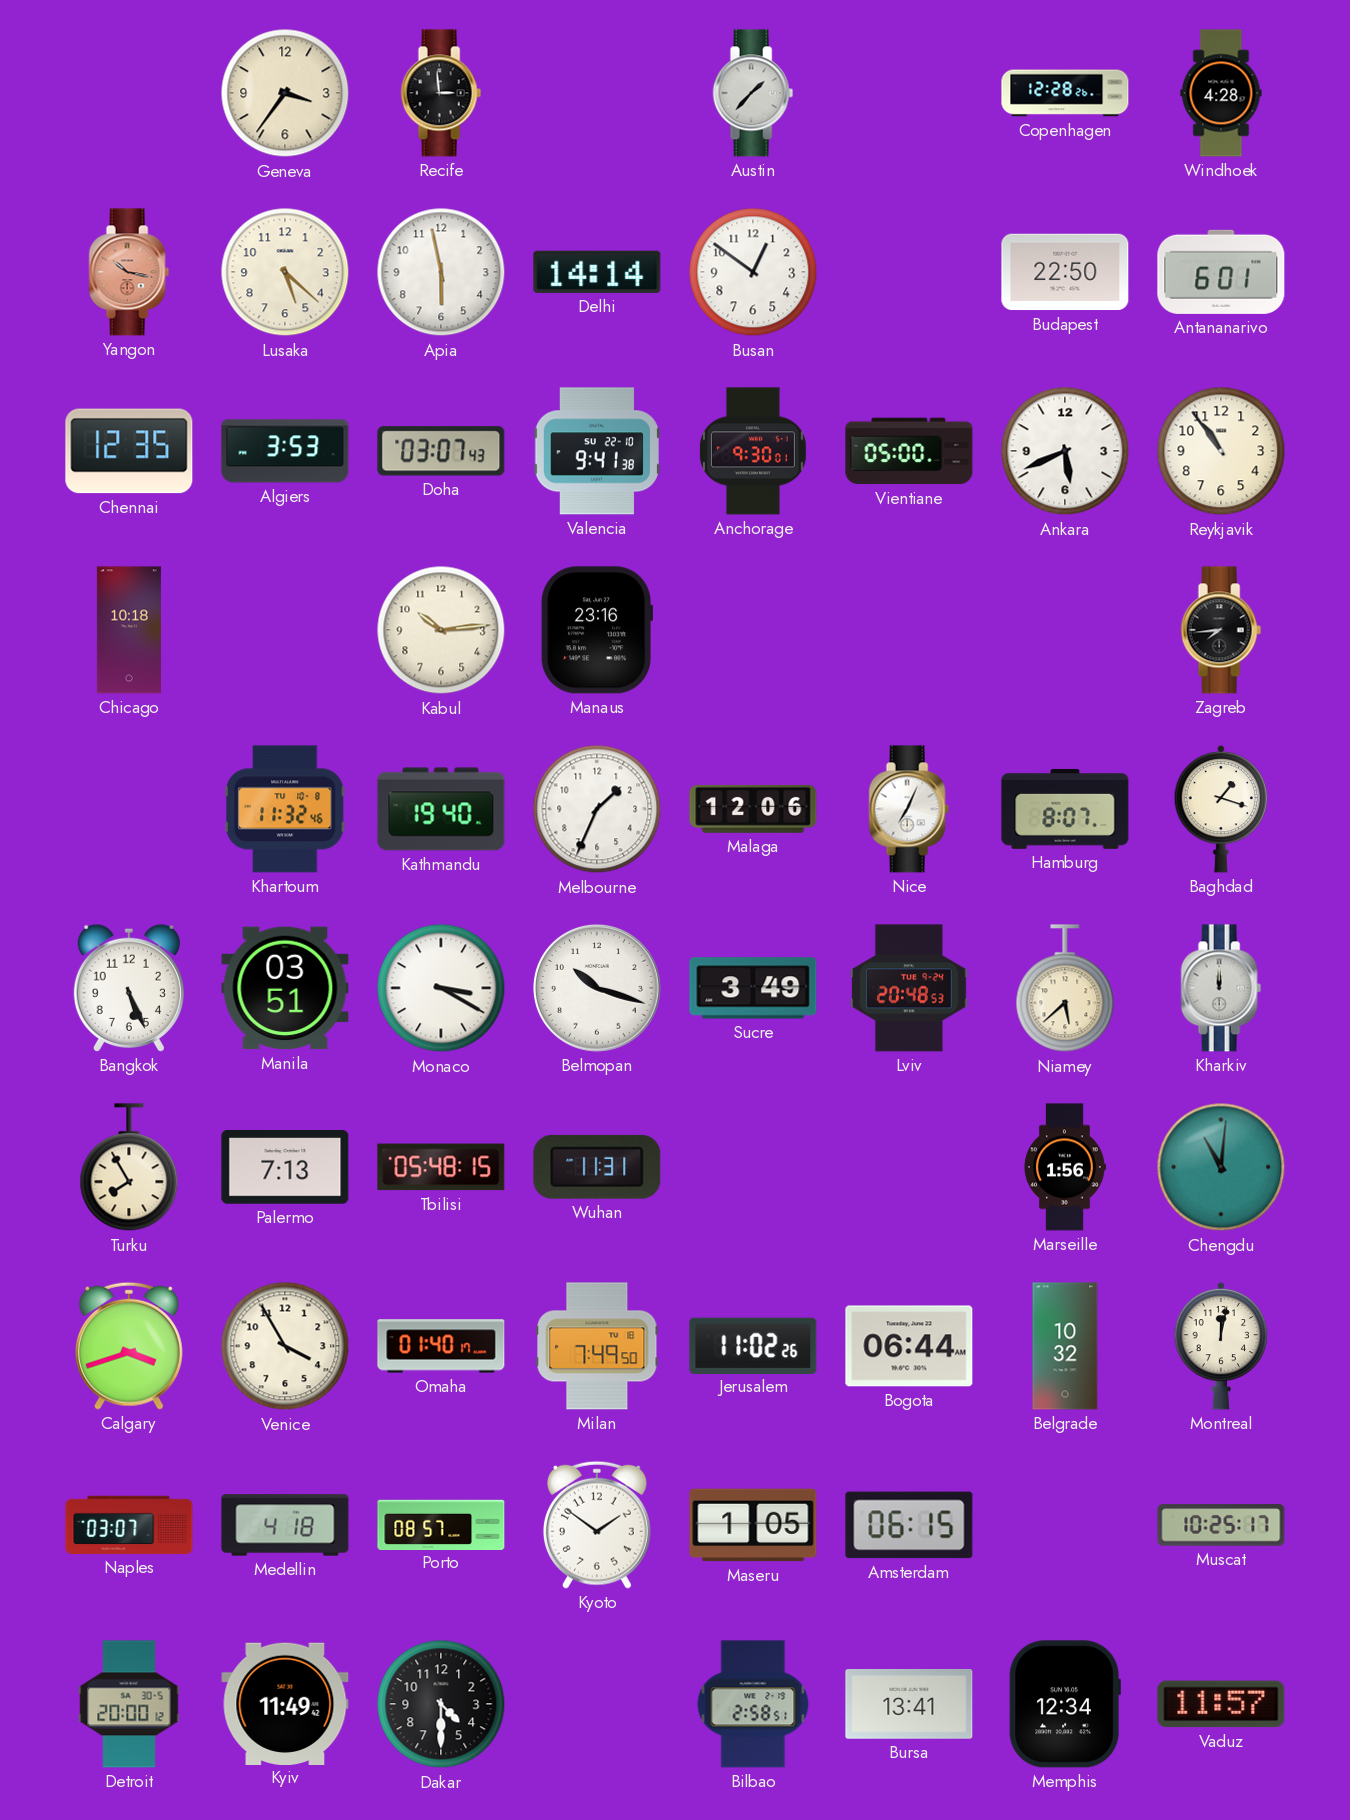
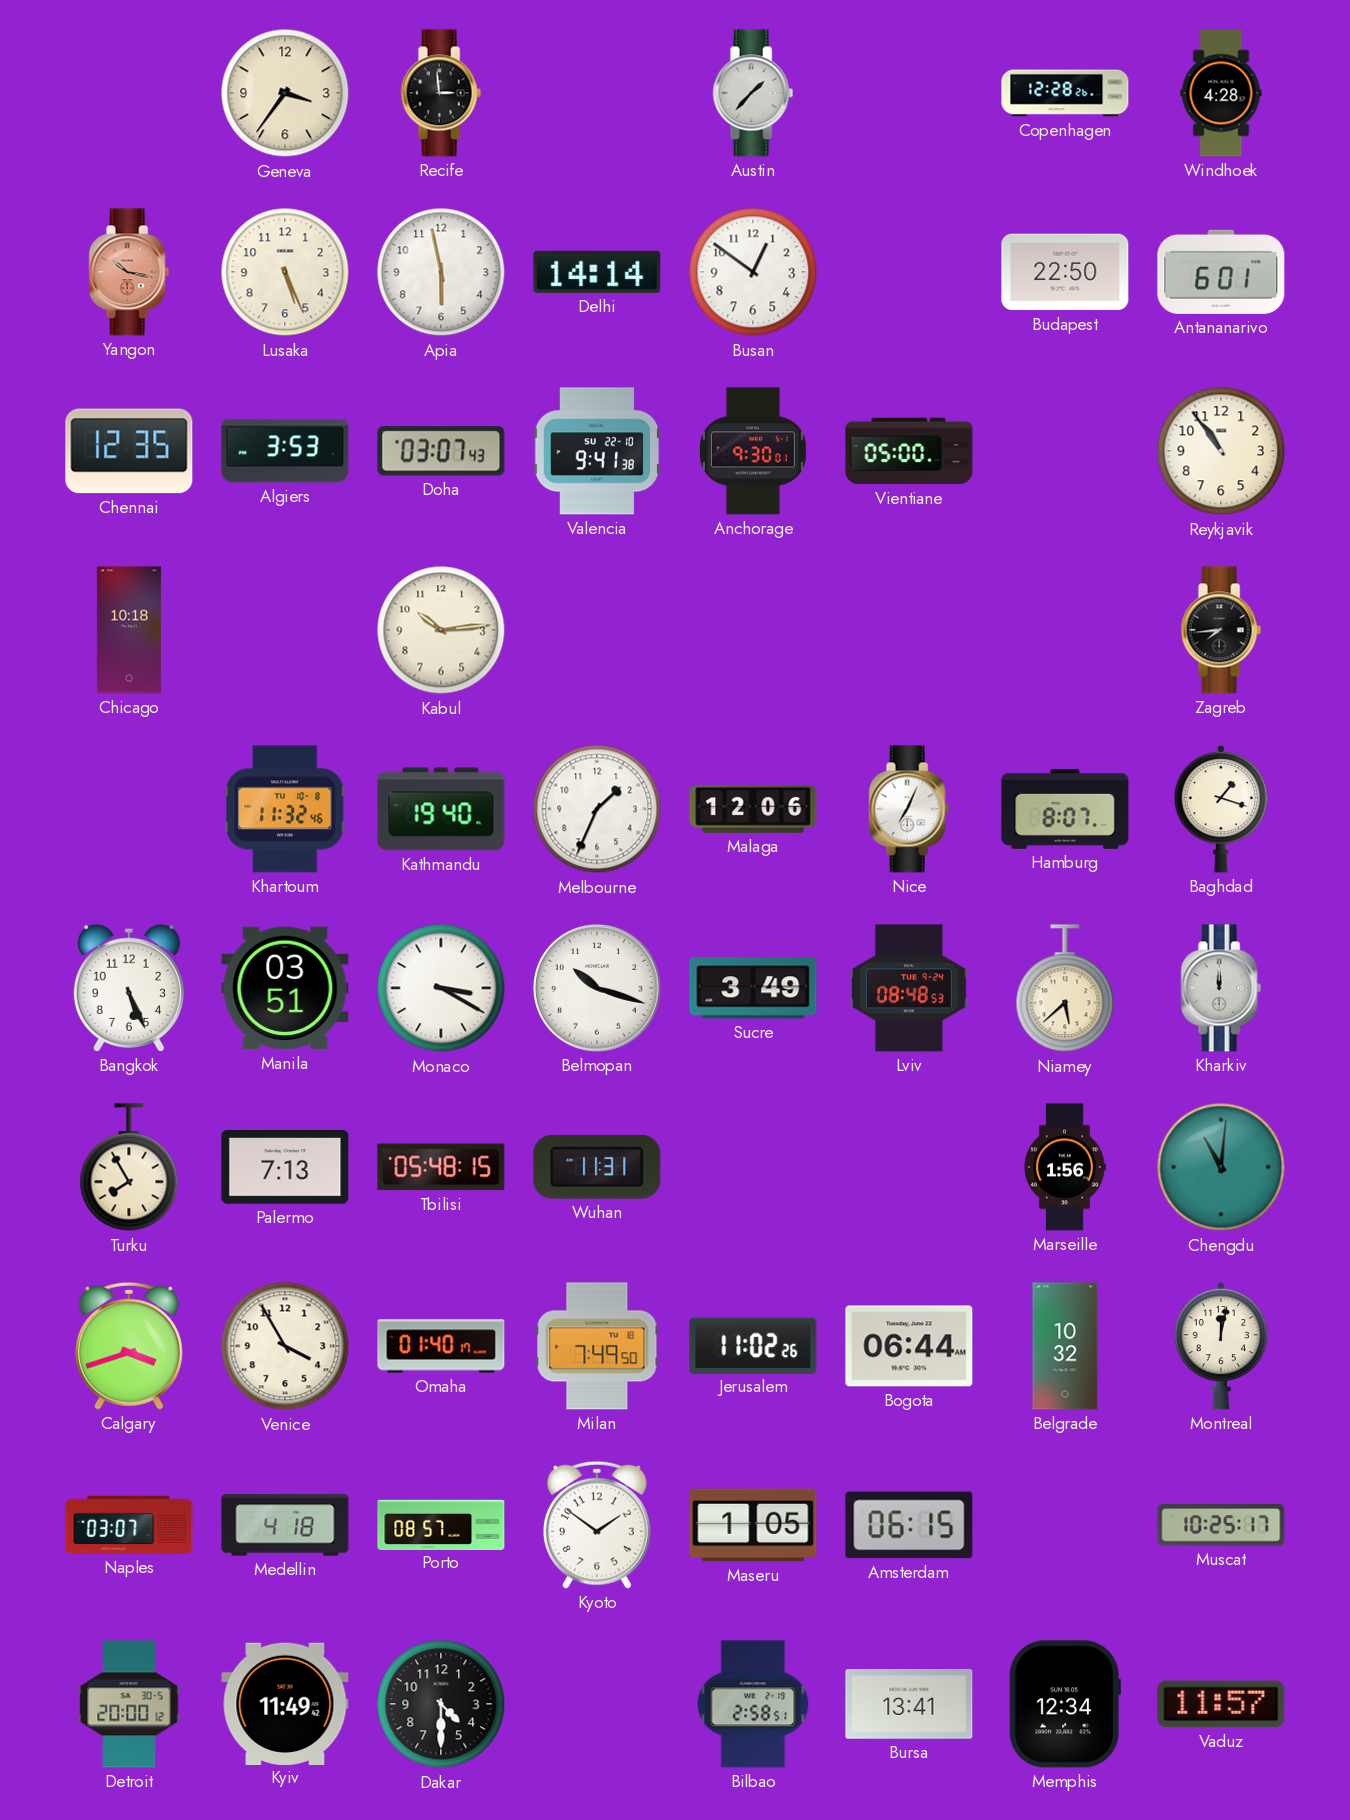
Lusaka: 5:22 -> 5:26
Ankara: 5:41 -> none
Manaus: 23:16 -> none
Lviv: 20:48 -> 08:48
